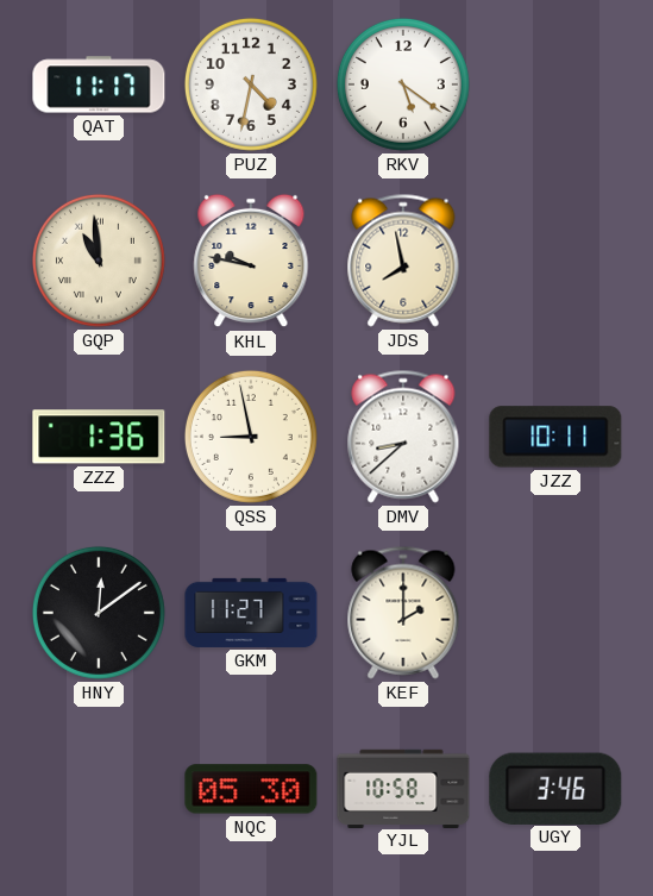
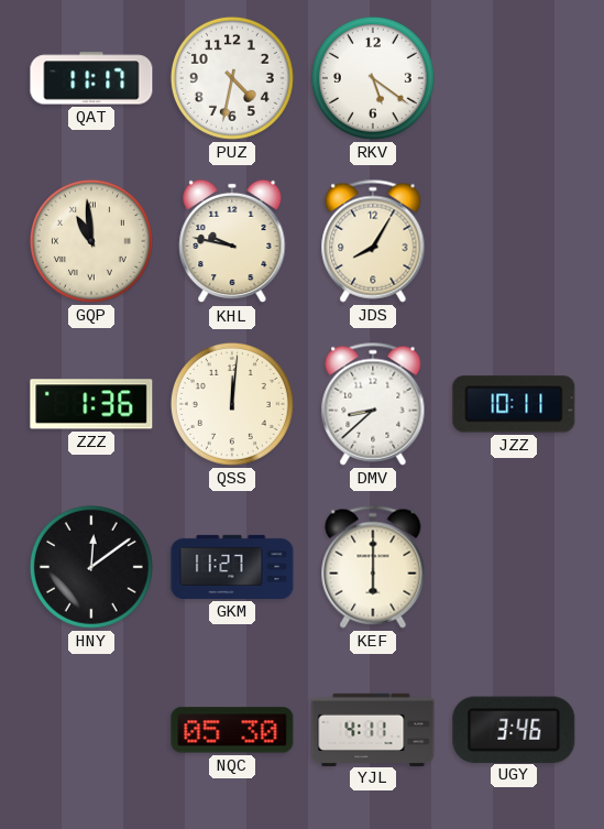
JDS: 7:58 -> 8:05
QSS: 8:58 -> 12:01
KEF: 2:00 -> 6:00
YJL: 10:58 -> 4:11
